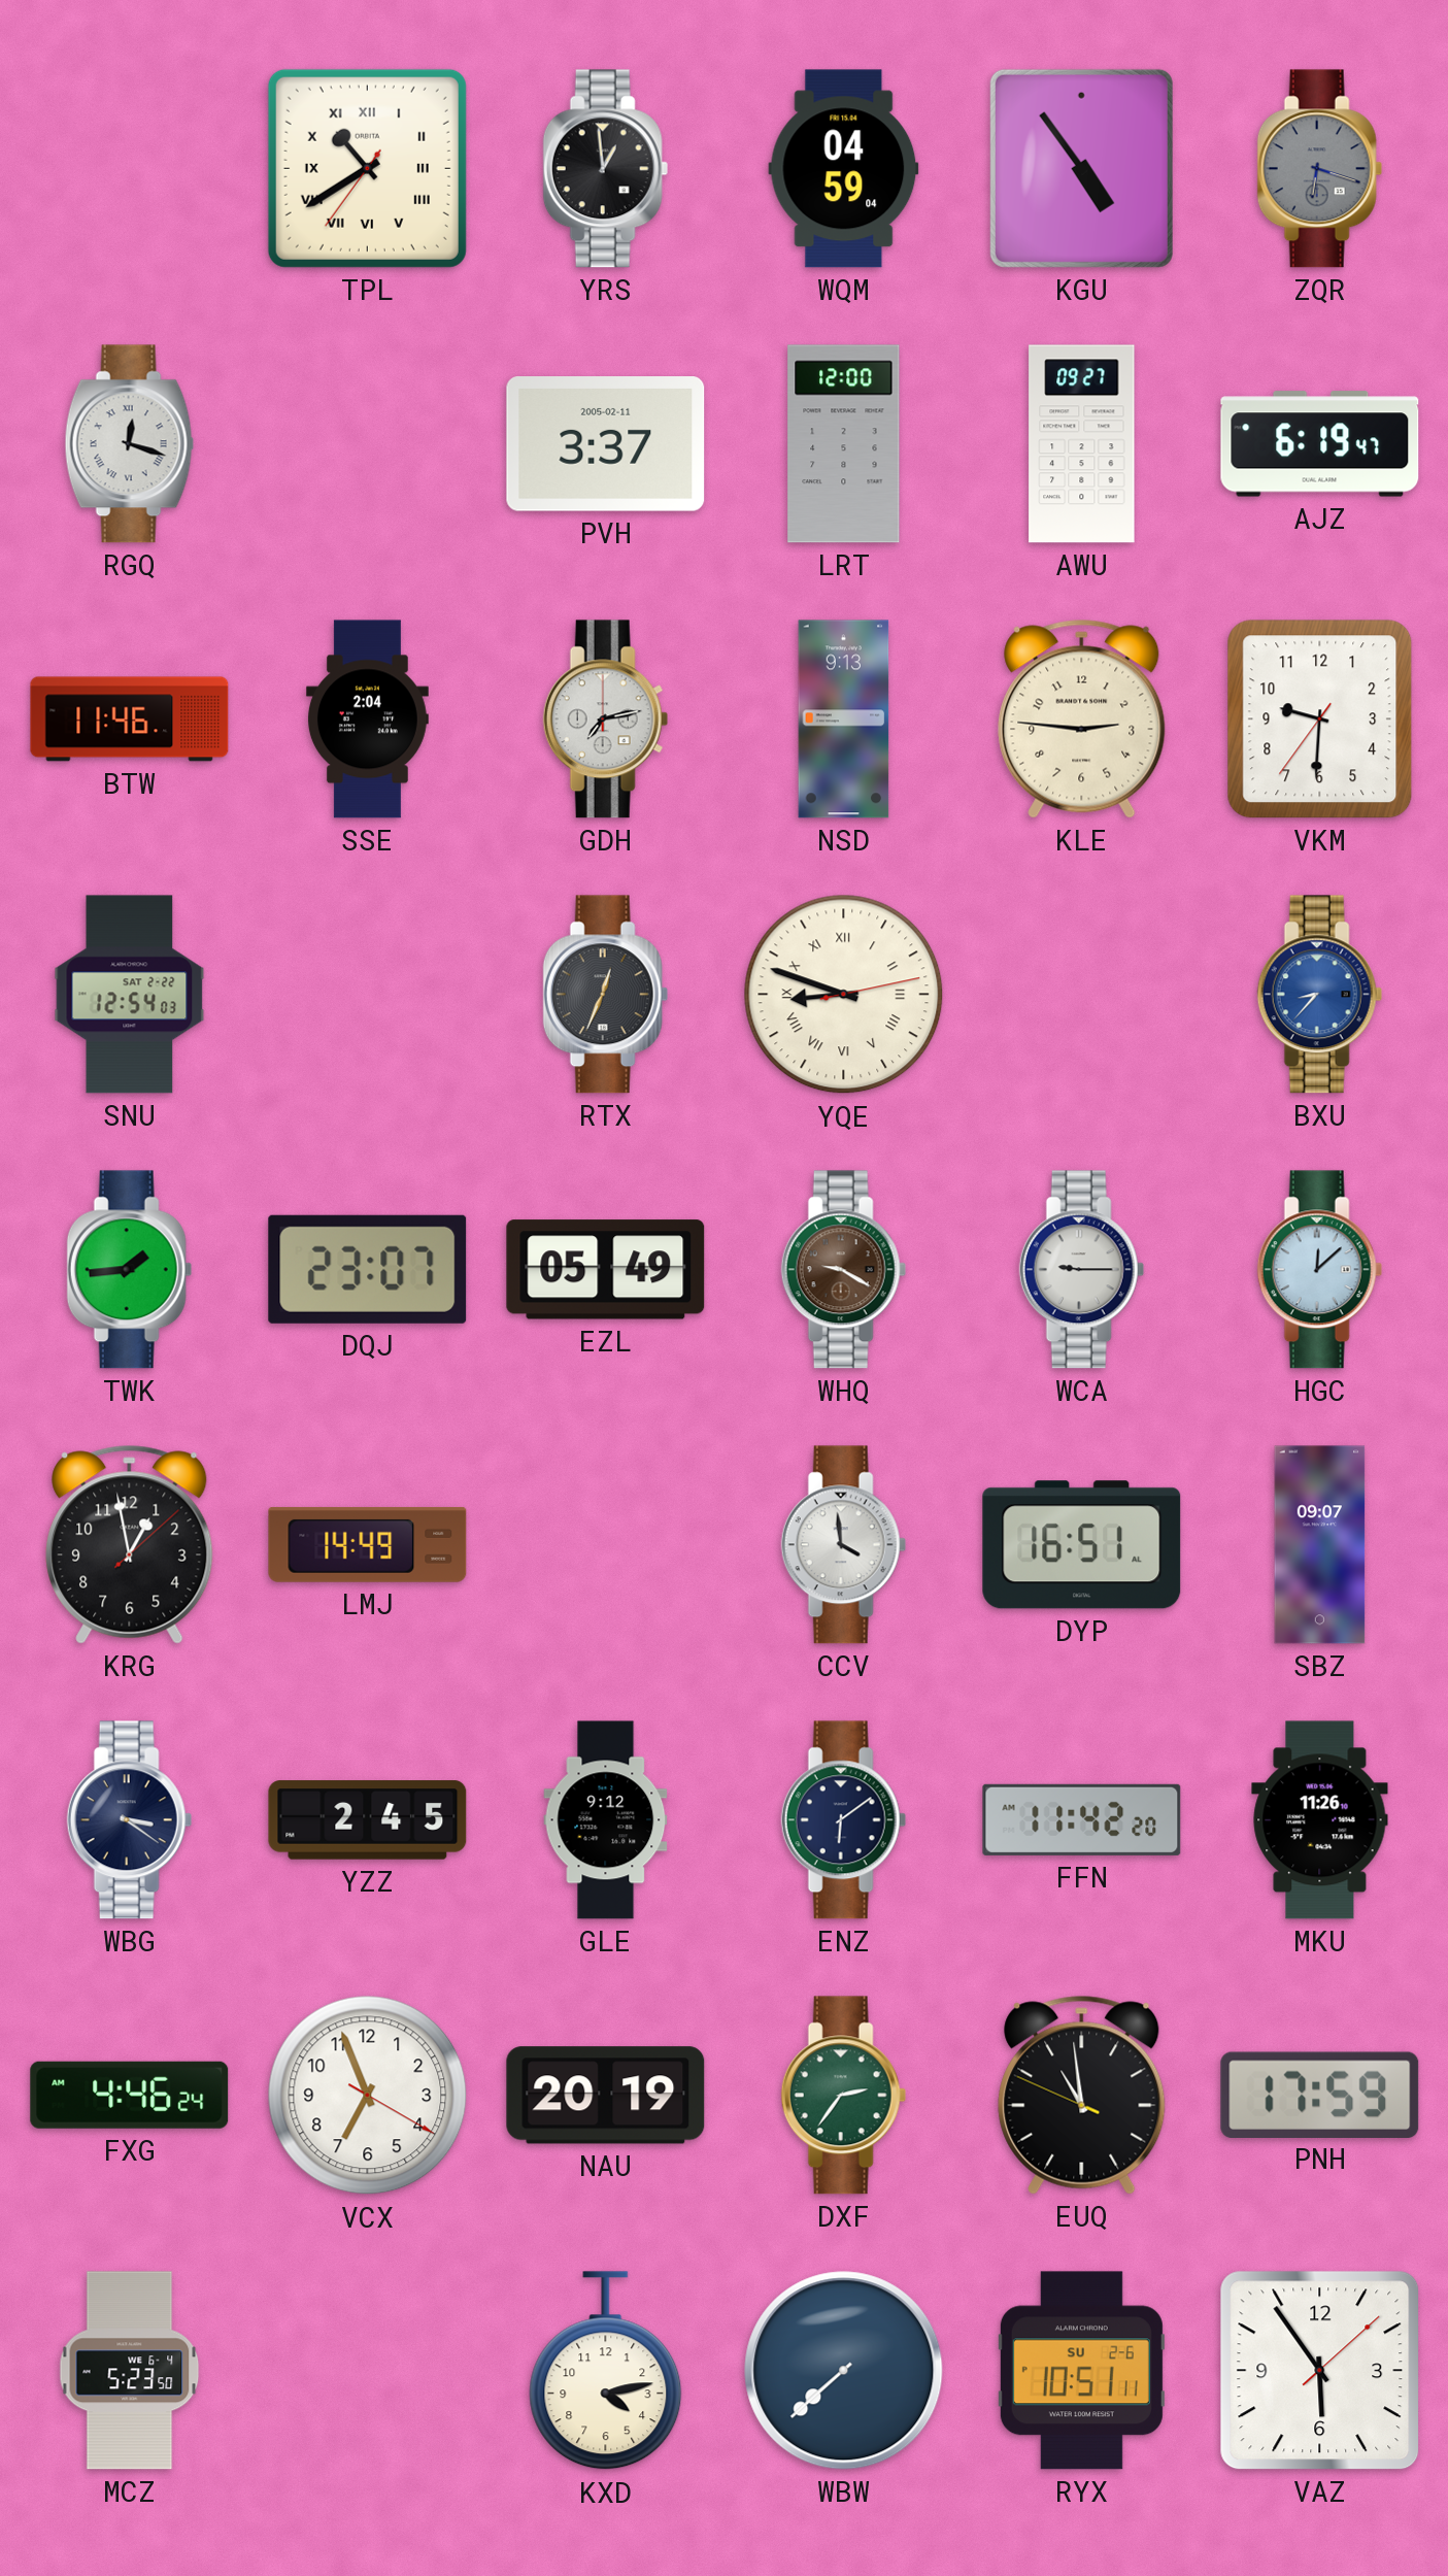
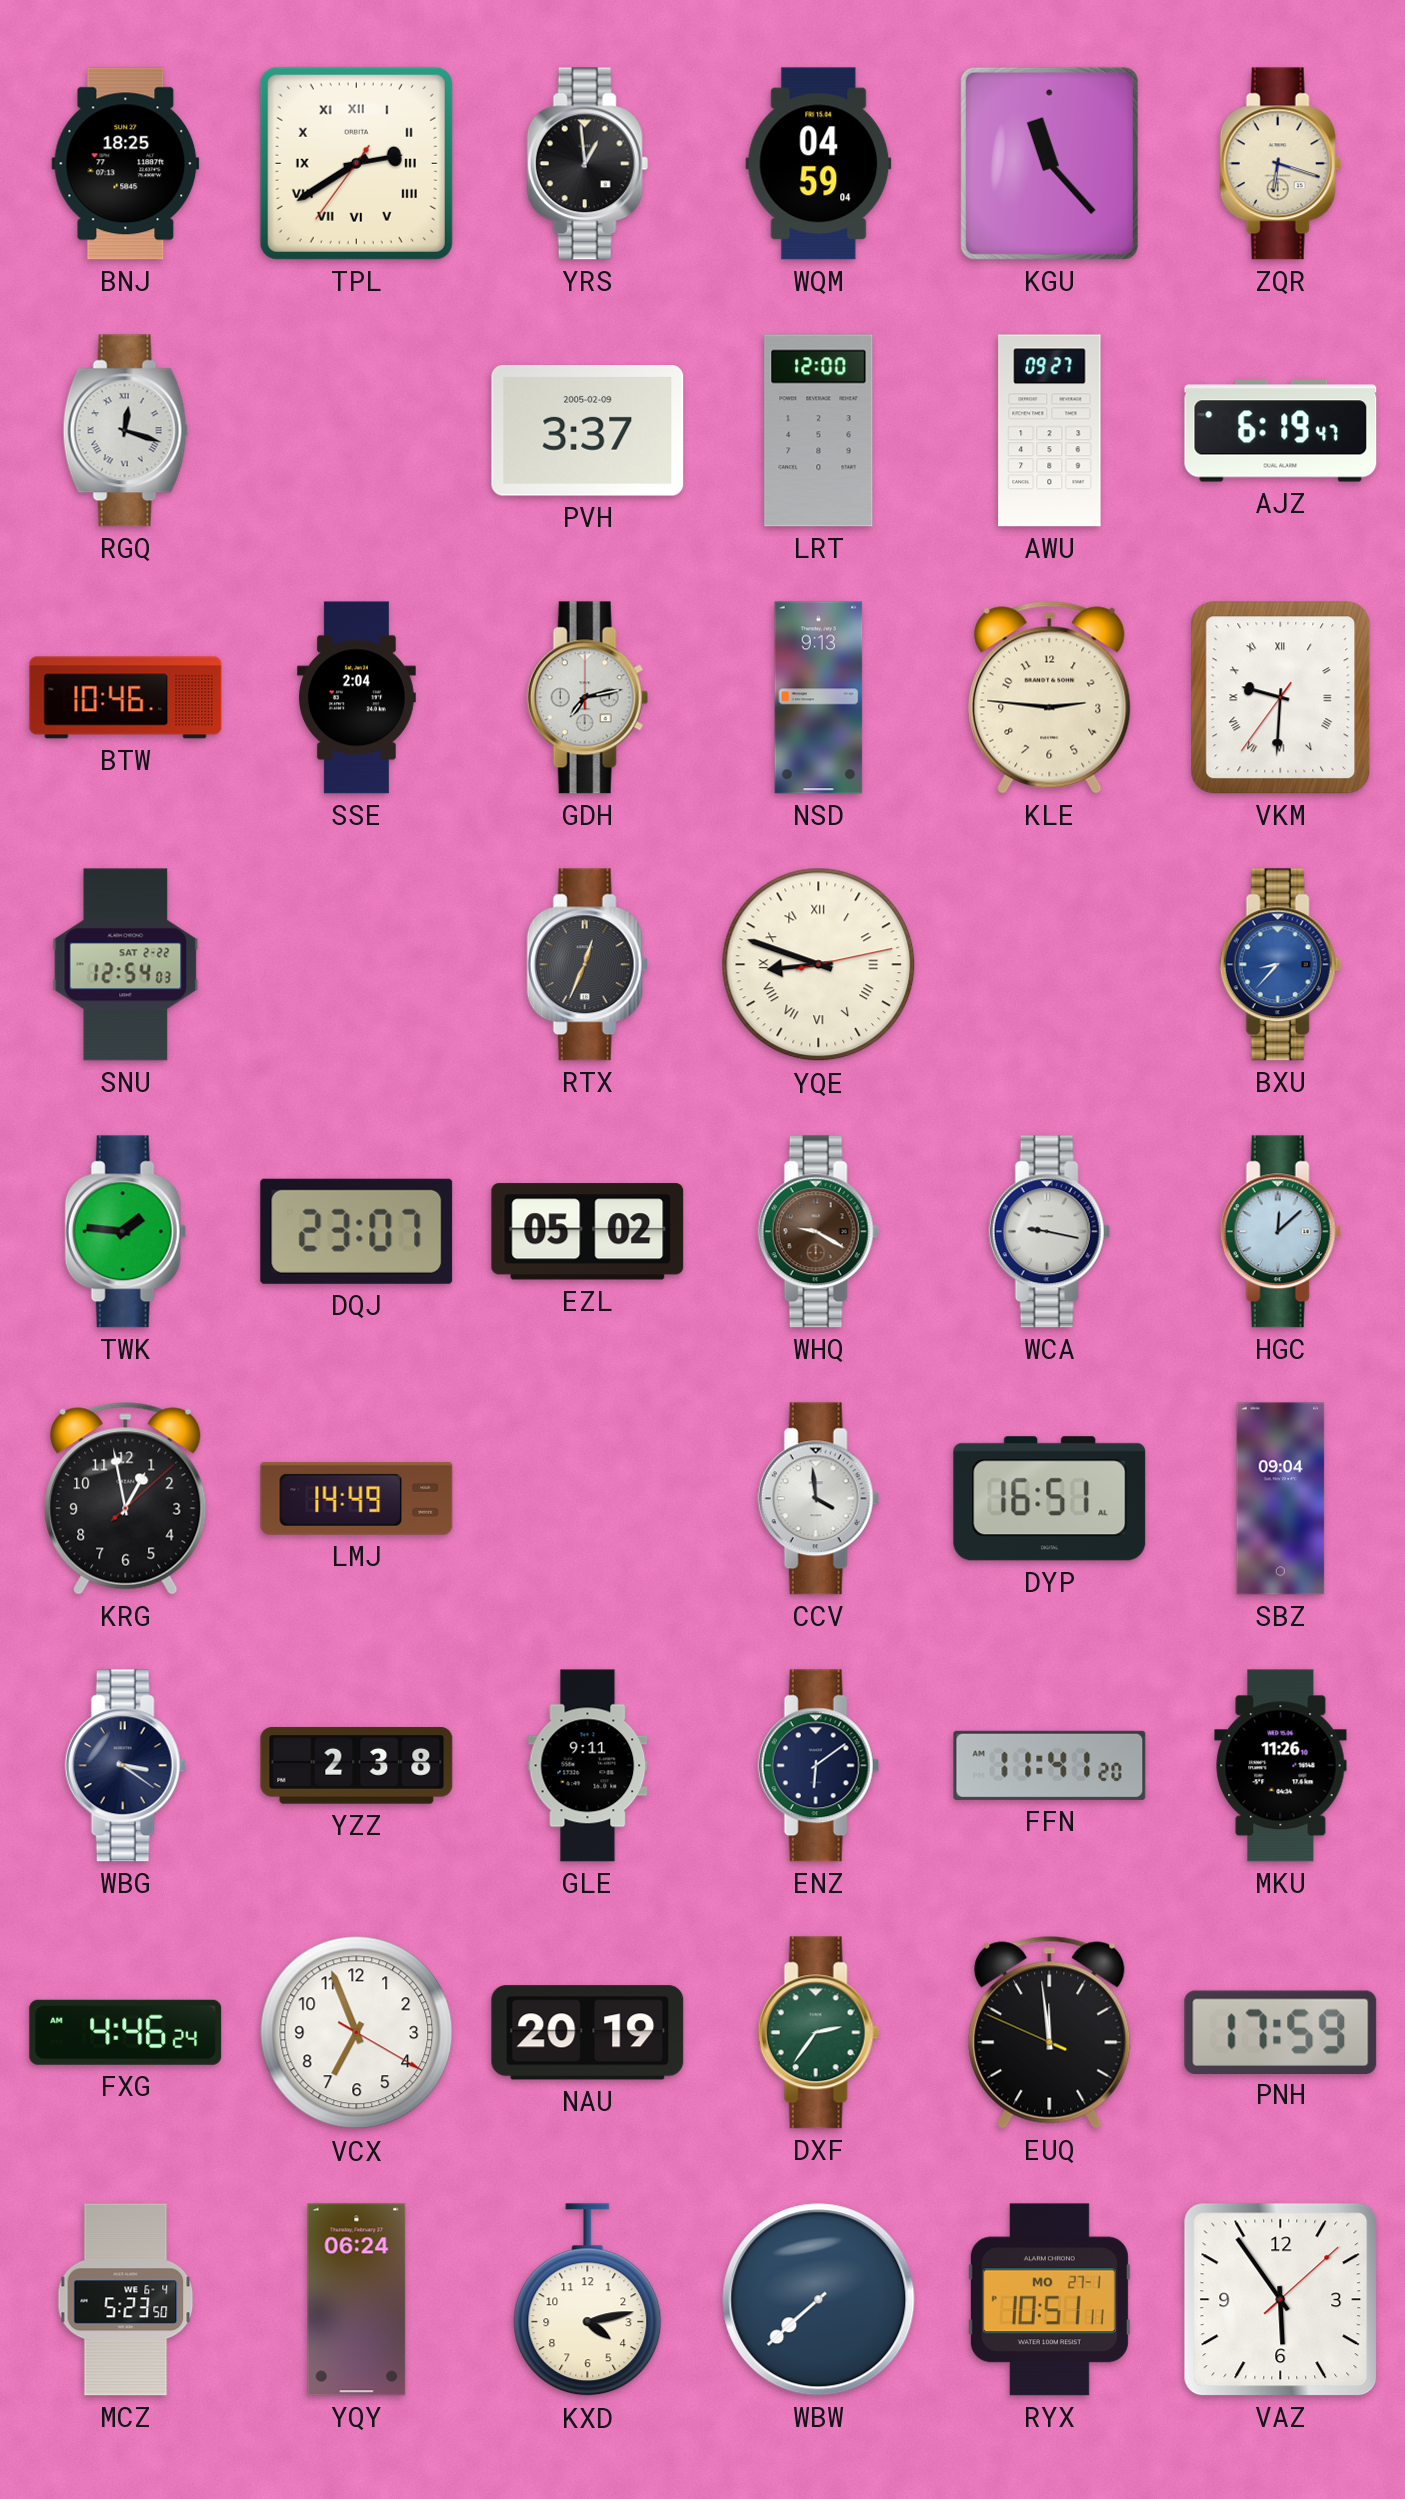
BNJ: none -> 18:25
TPL: 10:39 -> 2:39
KGU: 4:54 -> 11:23
ZQR dial: grey -> cream
PVH date: 2005-02-11 -> 2005-02-09
BTW: 11:46 -> 10:46
VKM numerals: Arabic -> Roman
TWK: 1:44 -> 1:46
EZL: 05:49 -> 05:02
WCA: 9:15 -> 9:17
SBZ: 09:07 -> 09:04
YZZ: 2:45 -> 2:38
GLE: 9:12 -> 9:11
FFN: 11:42 -> 11:41
EUQ: 10:58 -> 11:58
YQY: none -> 06:24
RYX date: SU 2-6 -> MO 27-1
